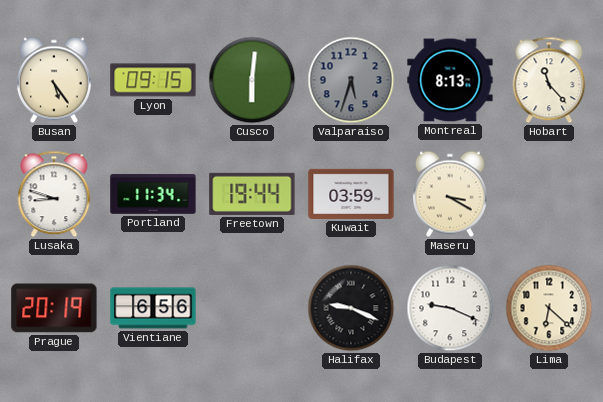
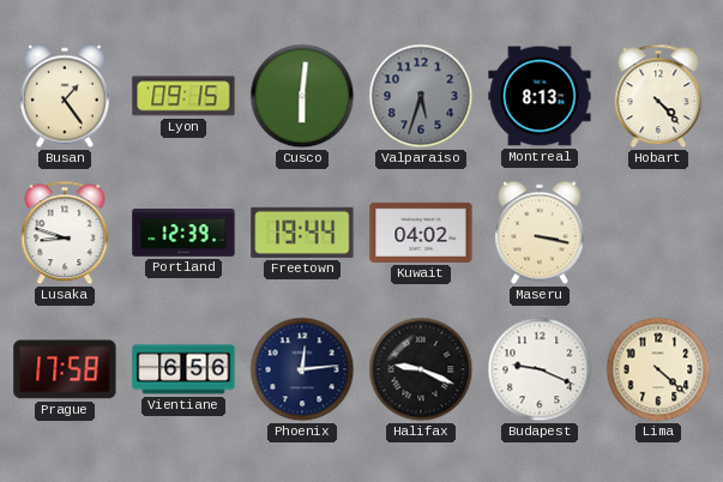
Busan: 5:24 -> 1:24
Hobart: 11:23 -> 4:23
Portland: 11:34 -> 12:39
Kuwait: 03:59 -> 04:02
Maseru: 3:20 -> 3:17
Prague: 20:19 -> 17:58
Phoenix: none -> 12:14
Lima: 6:22 -> 4:22
